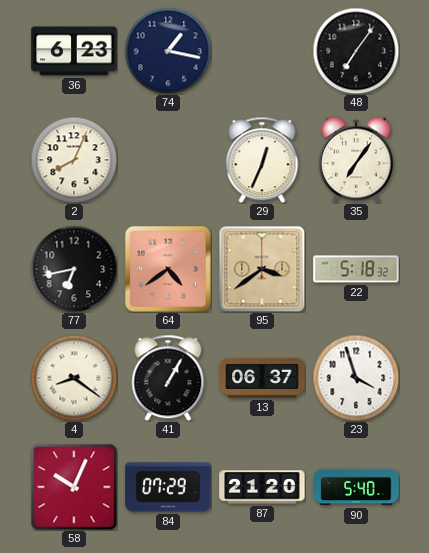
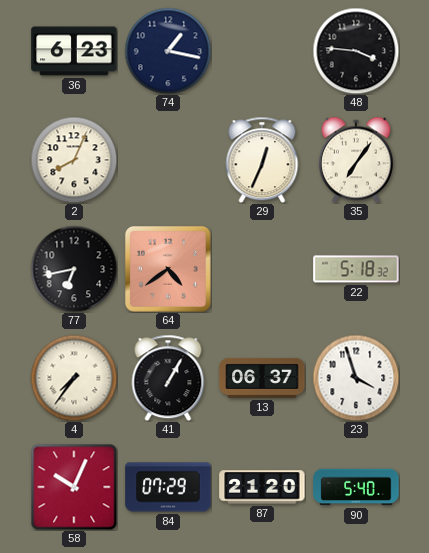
48: 7:06 -> 3:46
95: 3:39 -> none
4: 8:21 -> 7:36
